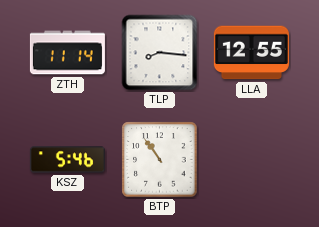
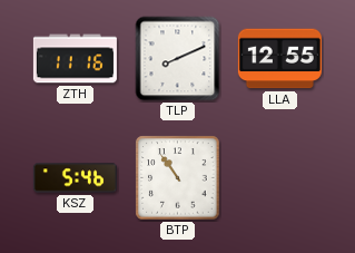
ZTH: 11:14 -> 11:16
TLP: 8:16 -> 8:11
